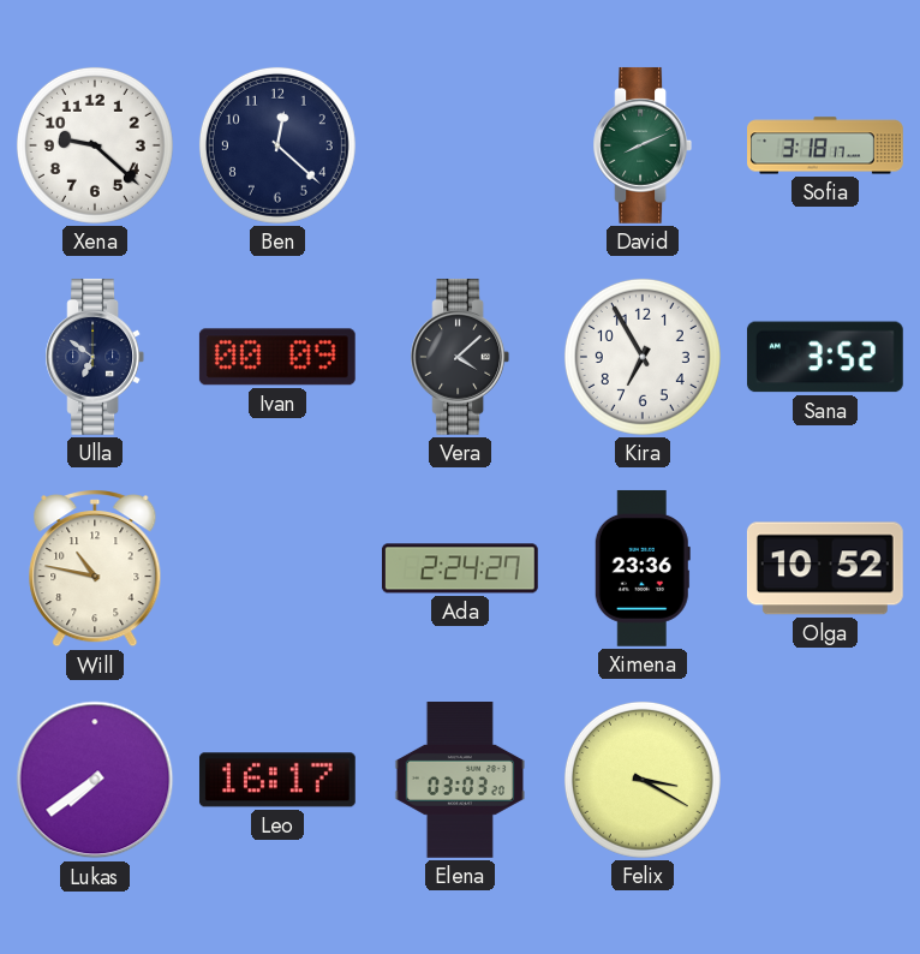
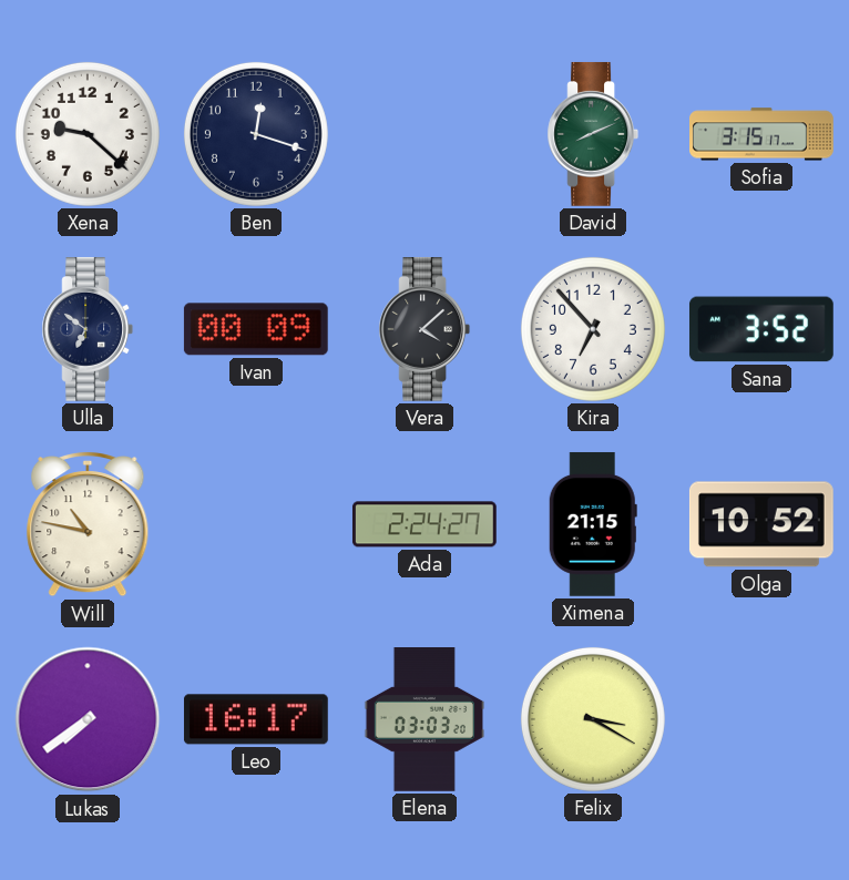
Ben: 12:22 -> 12:18
Sofia: 3:18 -> 3:15
Kira: 6:55 -> 6:53
Ximena: 23:36 -> 21:15
